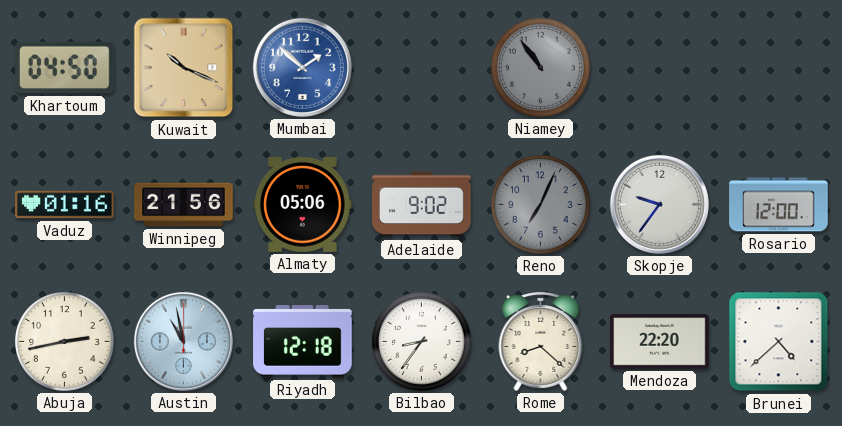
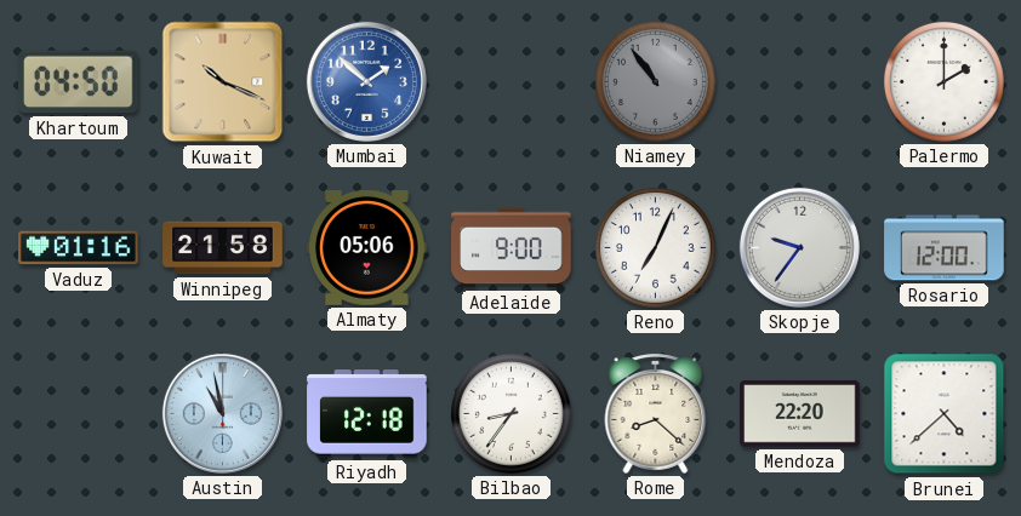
Palermo: none -> 2:00
Winnipeg: 21:56 -> 21:58
Adelaide: 9:02 -> 9:00
Reno dial: grey -> white
Abuja: 2:43 -> none
